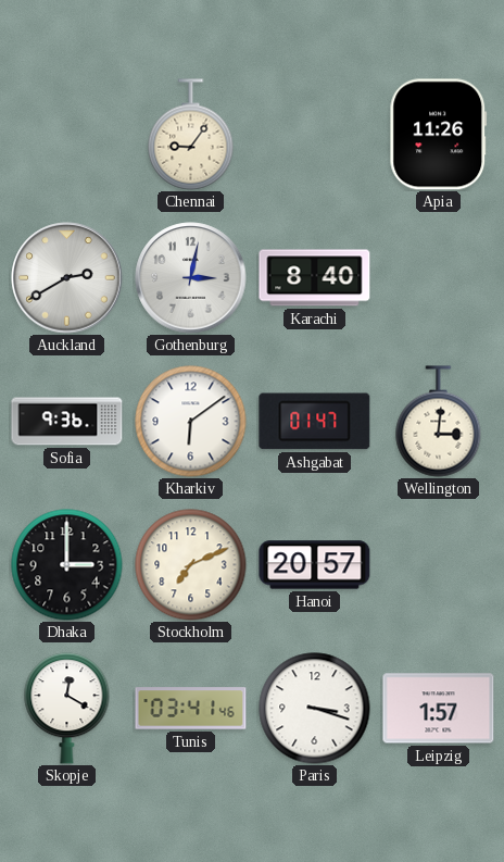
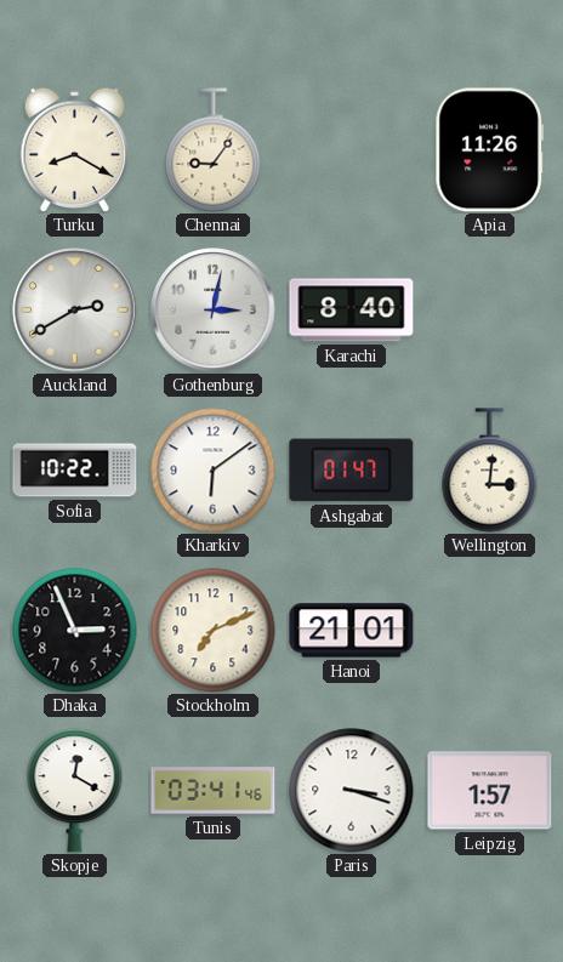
Turku: none -> 8:20
Sofia: 9:36 -> 10:22
Dhaka: 3:00 -> 2:56
Hanoi: 20:57 -> 21:01
